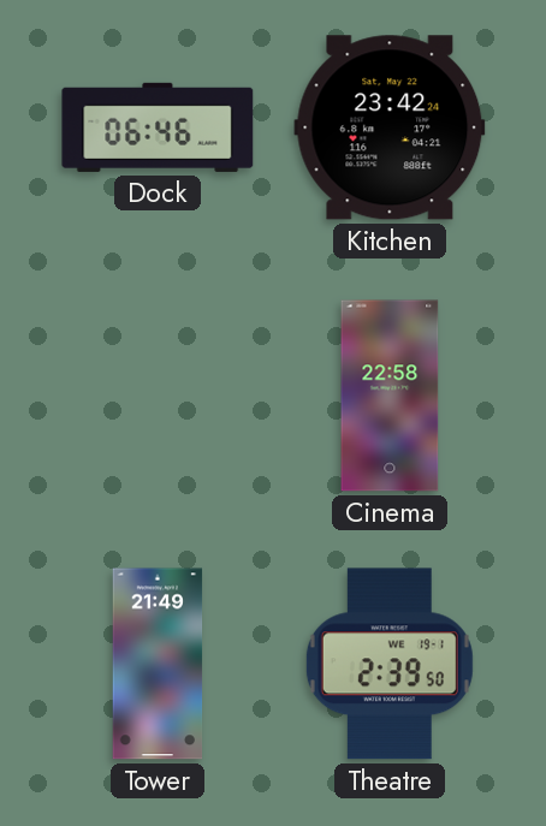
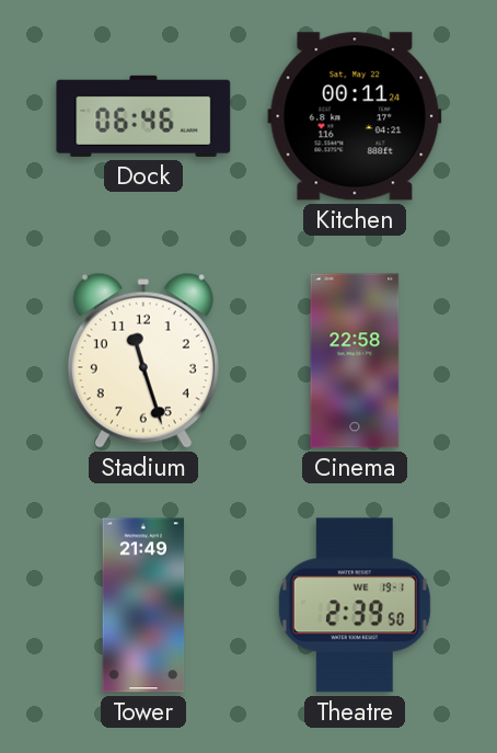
Kitchen: 23:42 -> 00:11
Stadium: none -> 11:27
